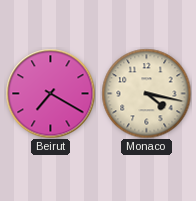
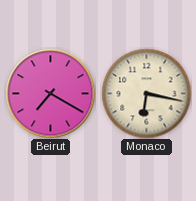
Monaco: 4:17 -> 6:17
